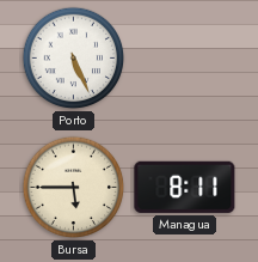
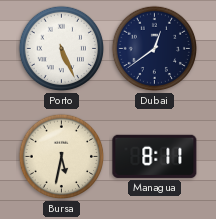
Dubai: none -> 12:39
Bursa: 5:45 -> 5:32
